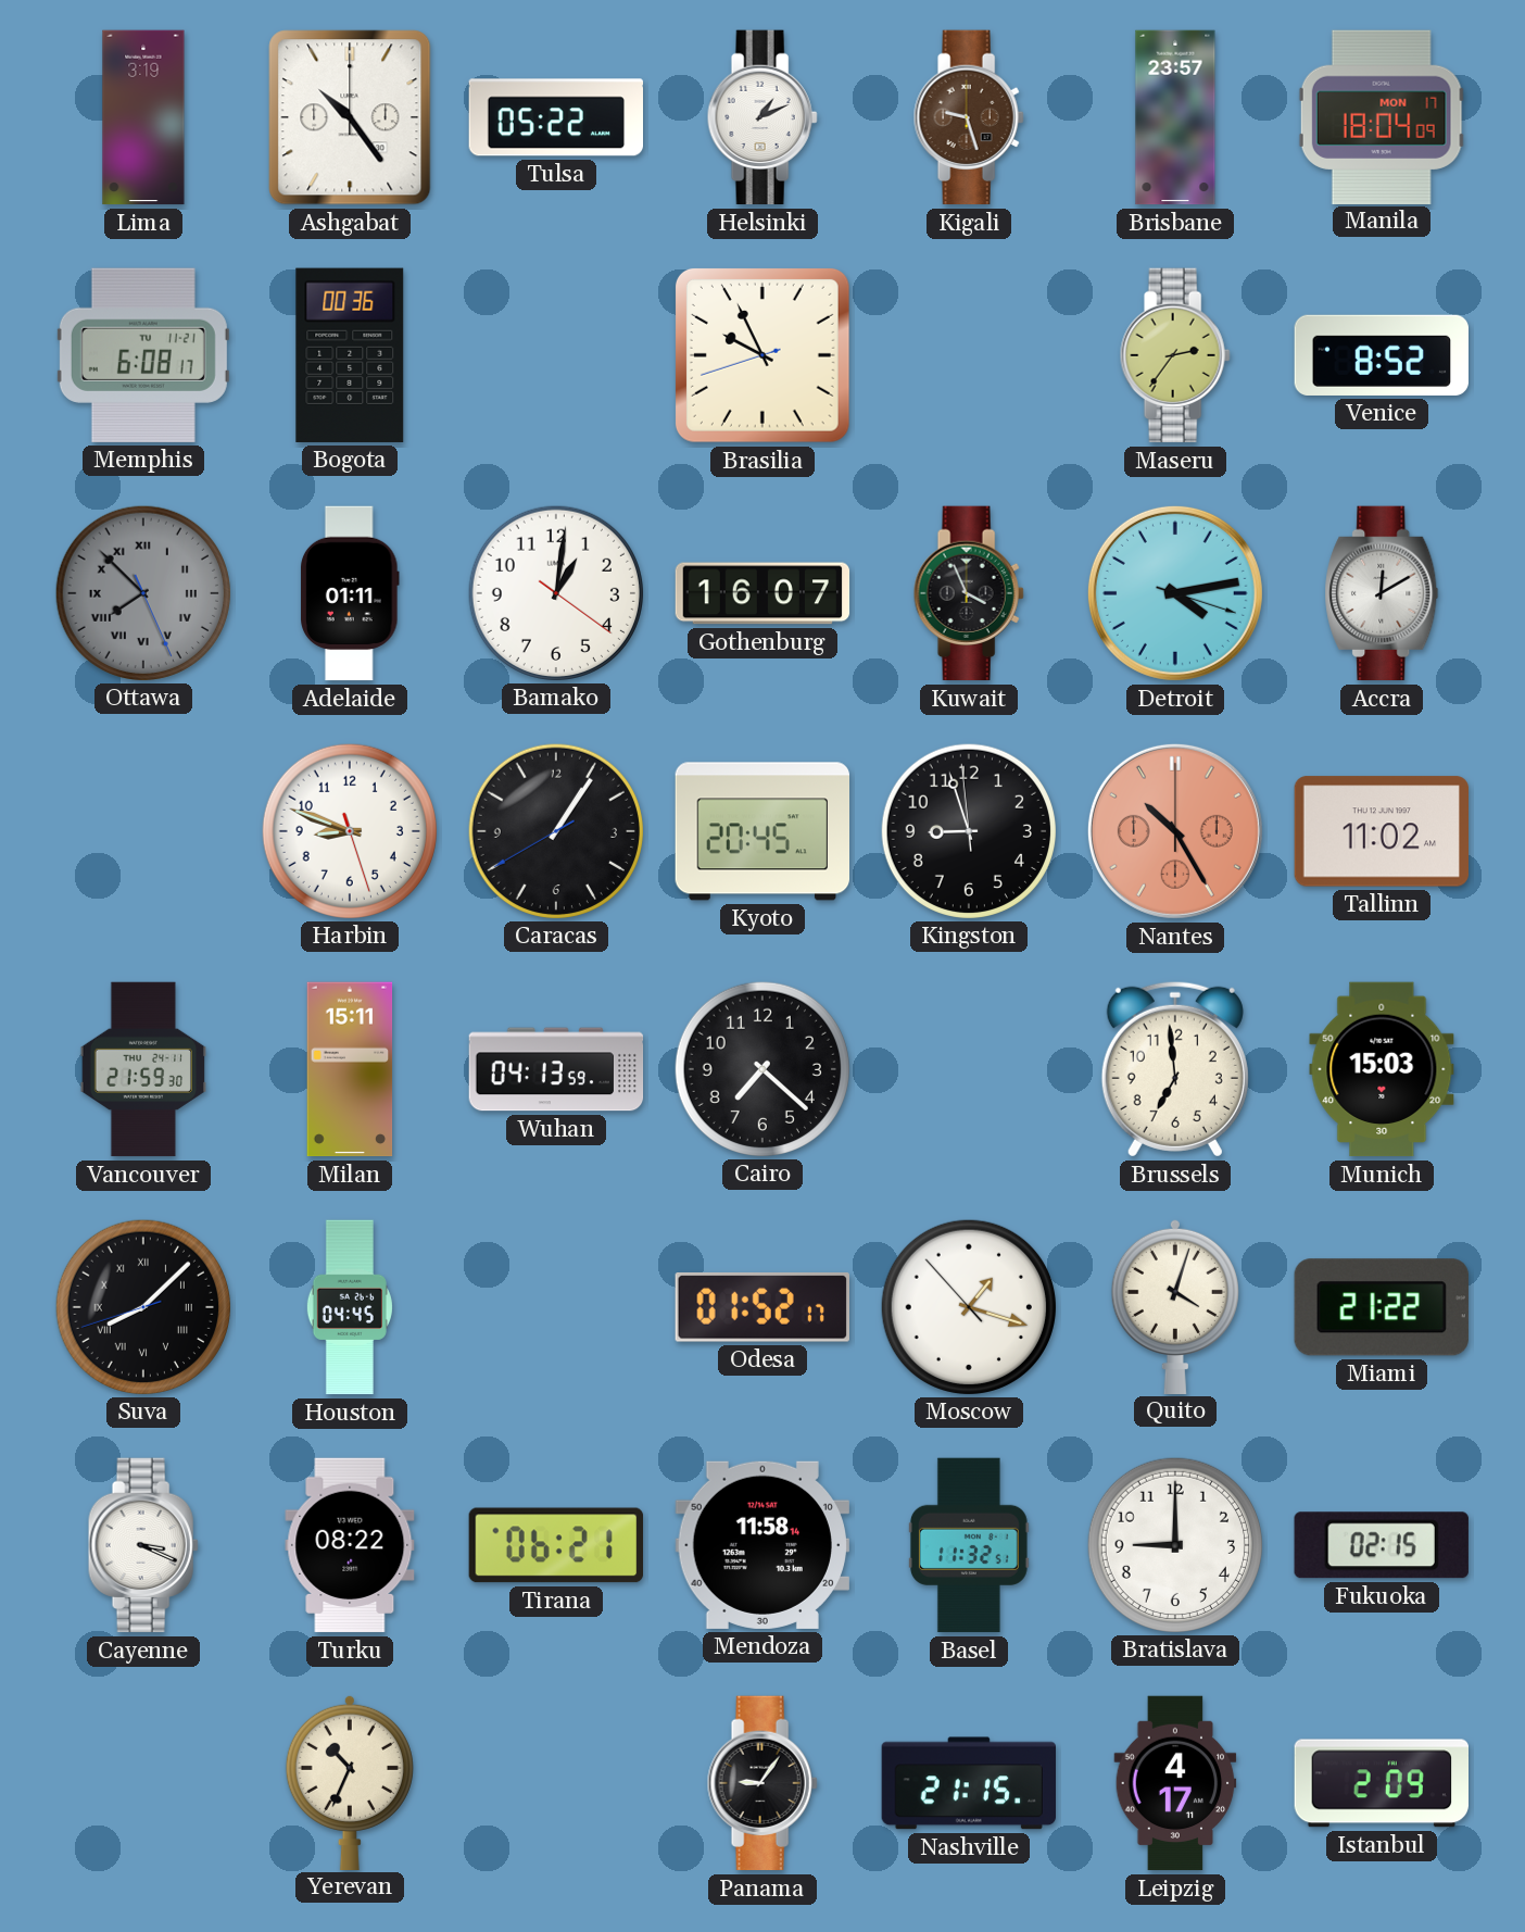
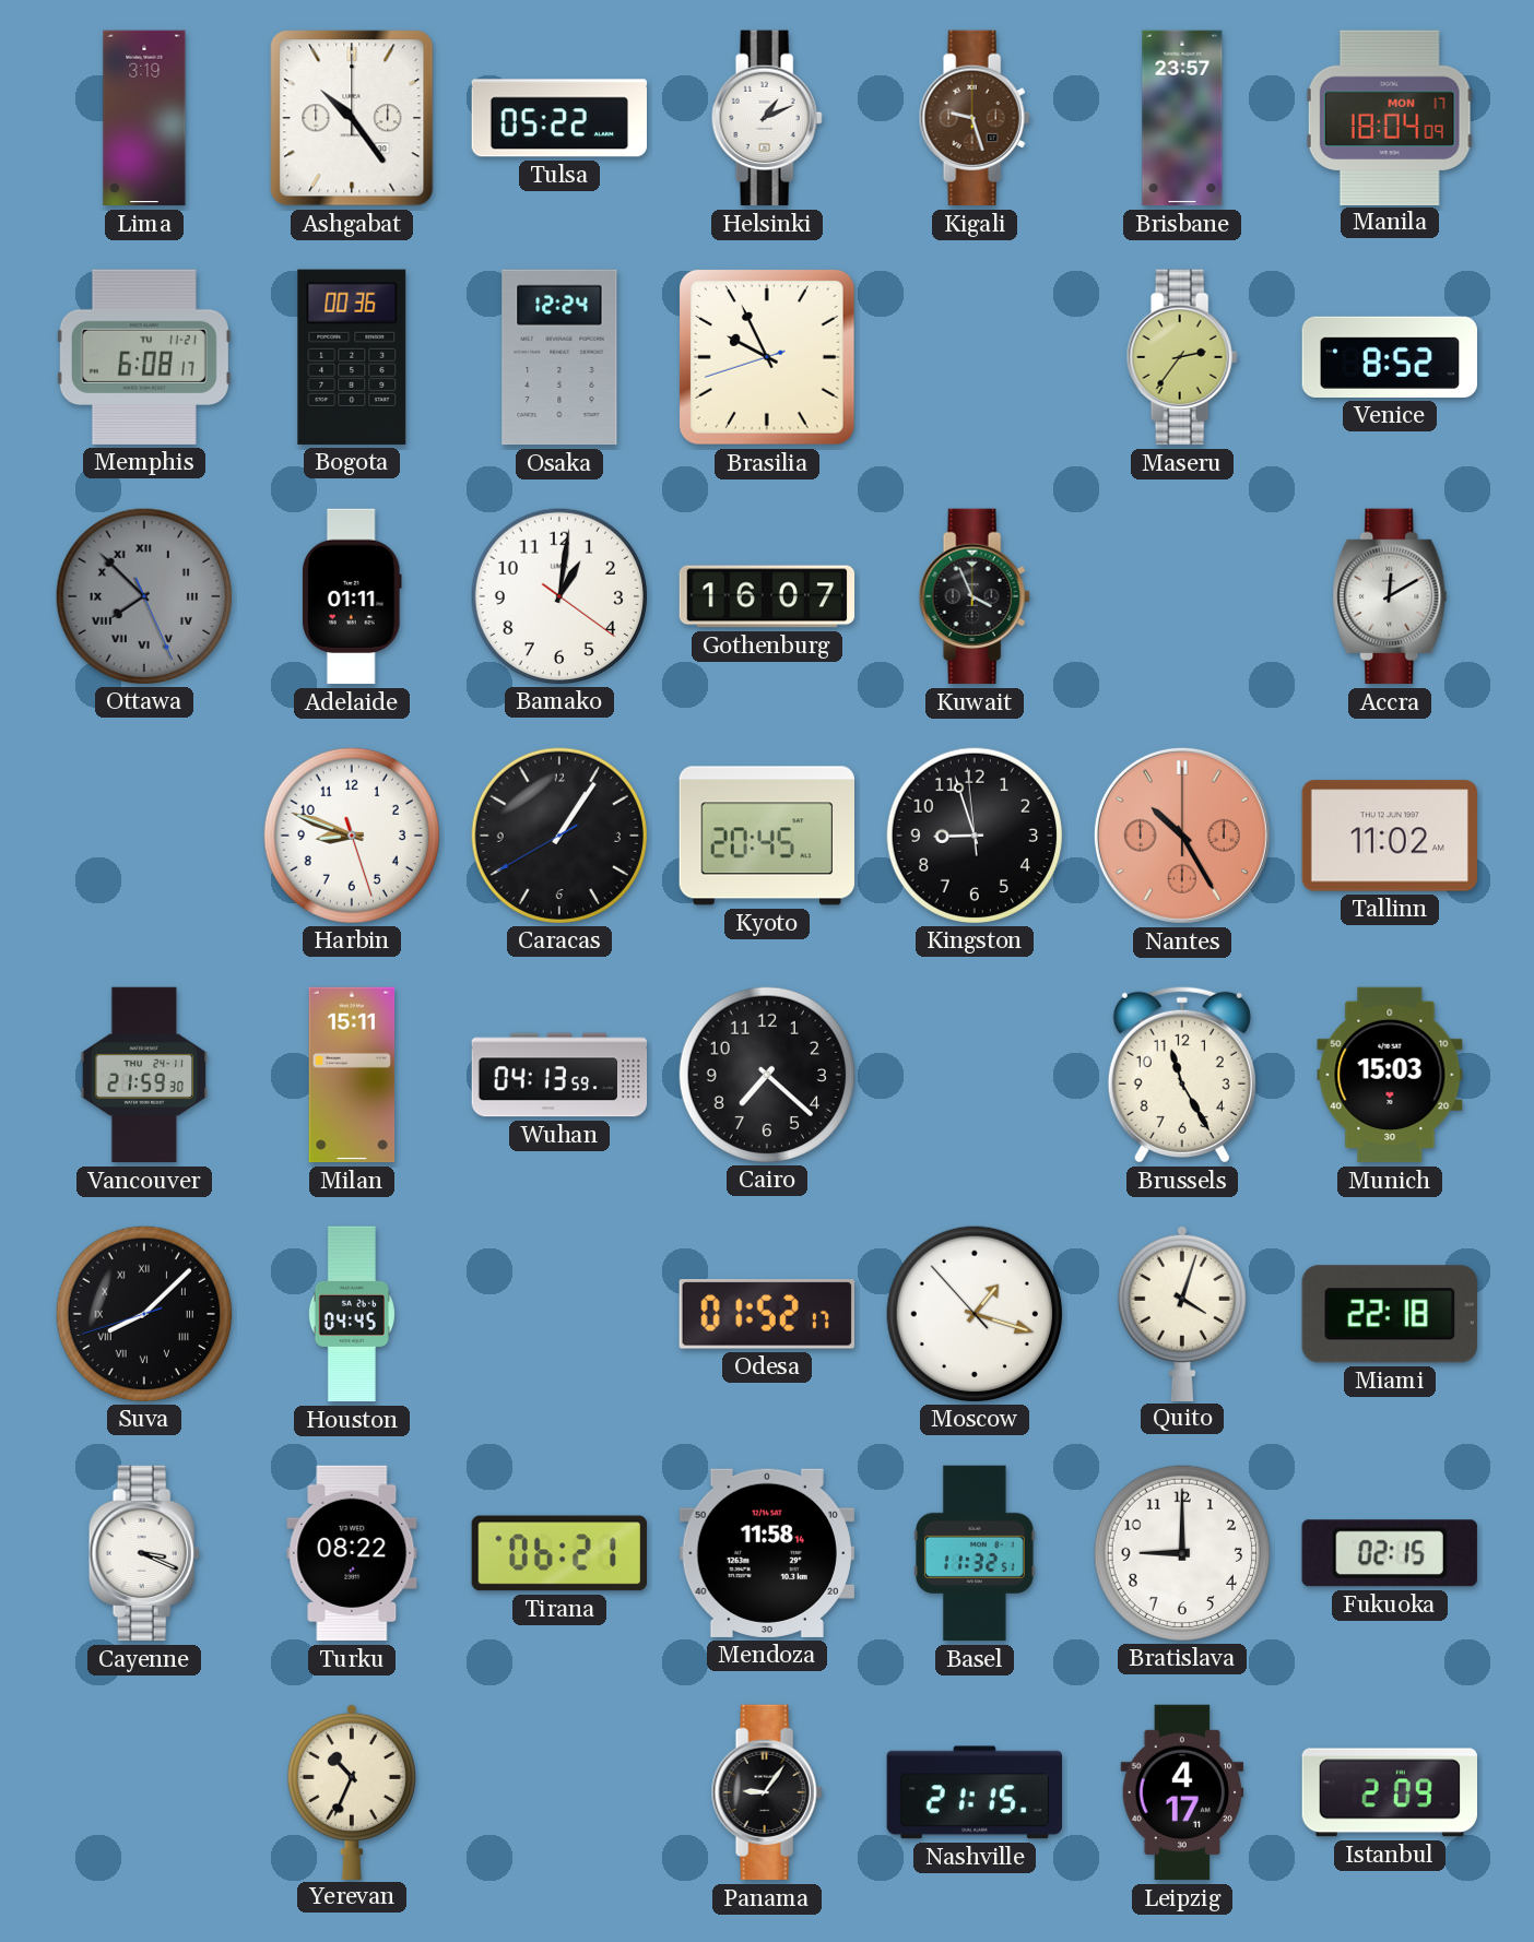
Osaka: none -> 12:24
Detroit: 4:13 -> none
Brussels: 6:59 -> 11:25
Miami: 21:22 -> 22:18
